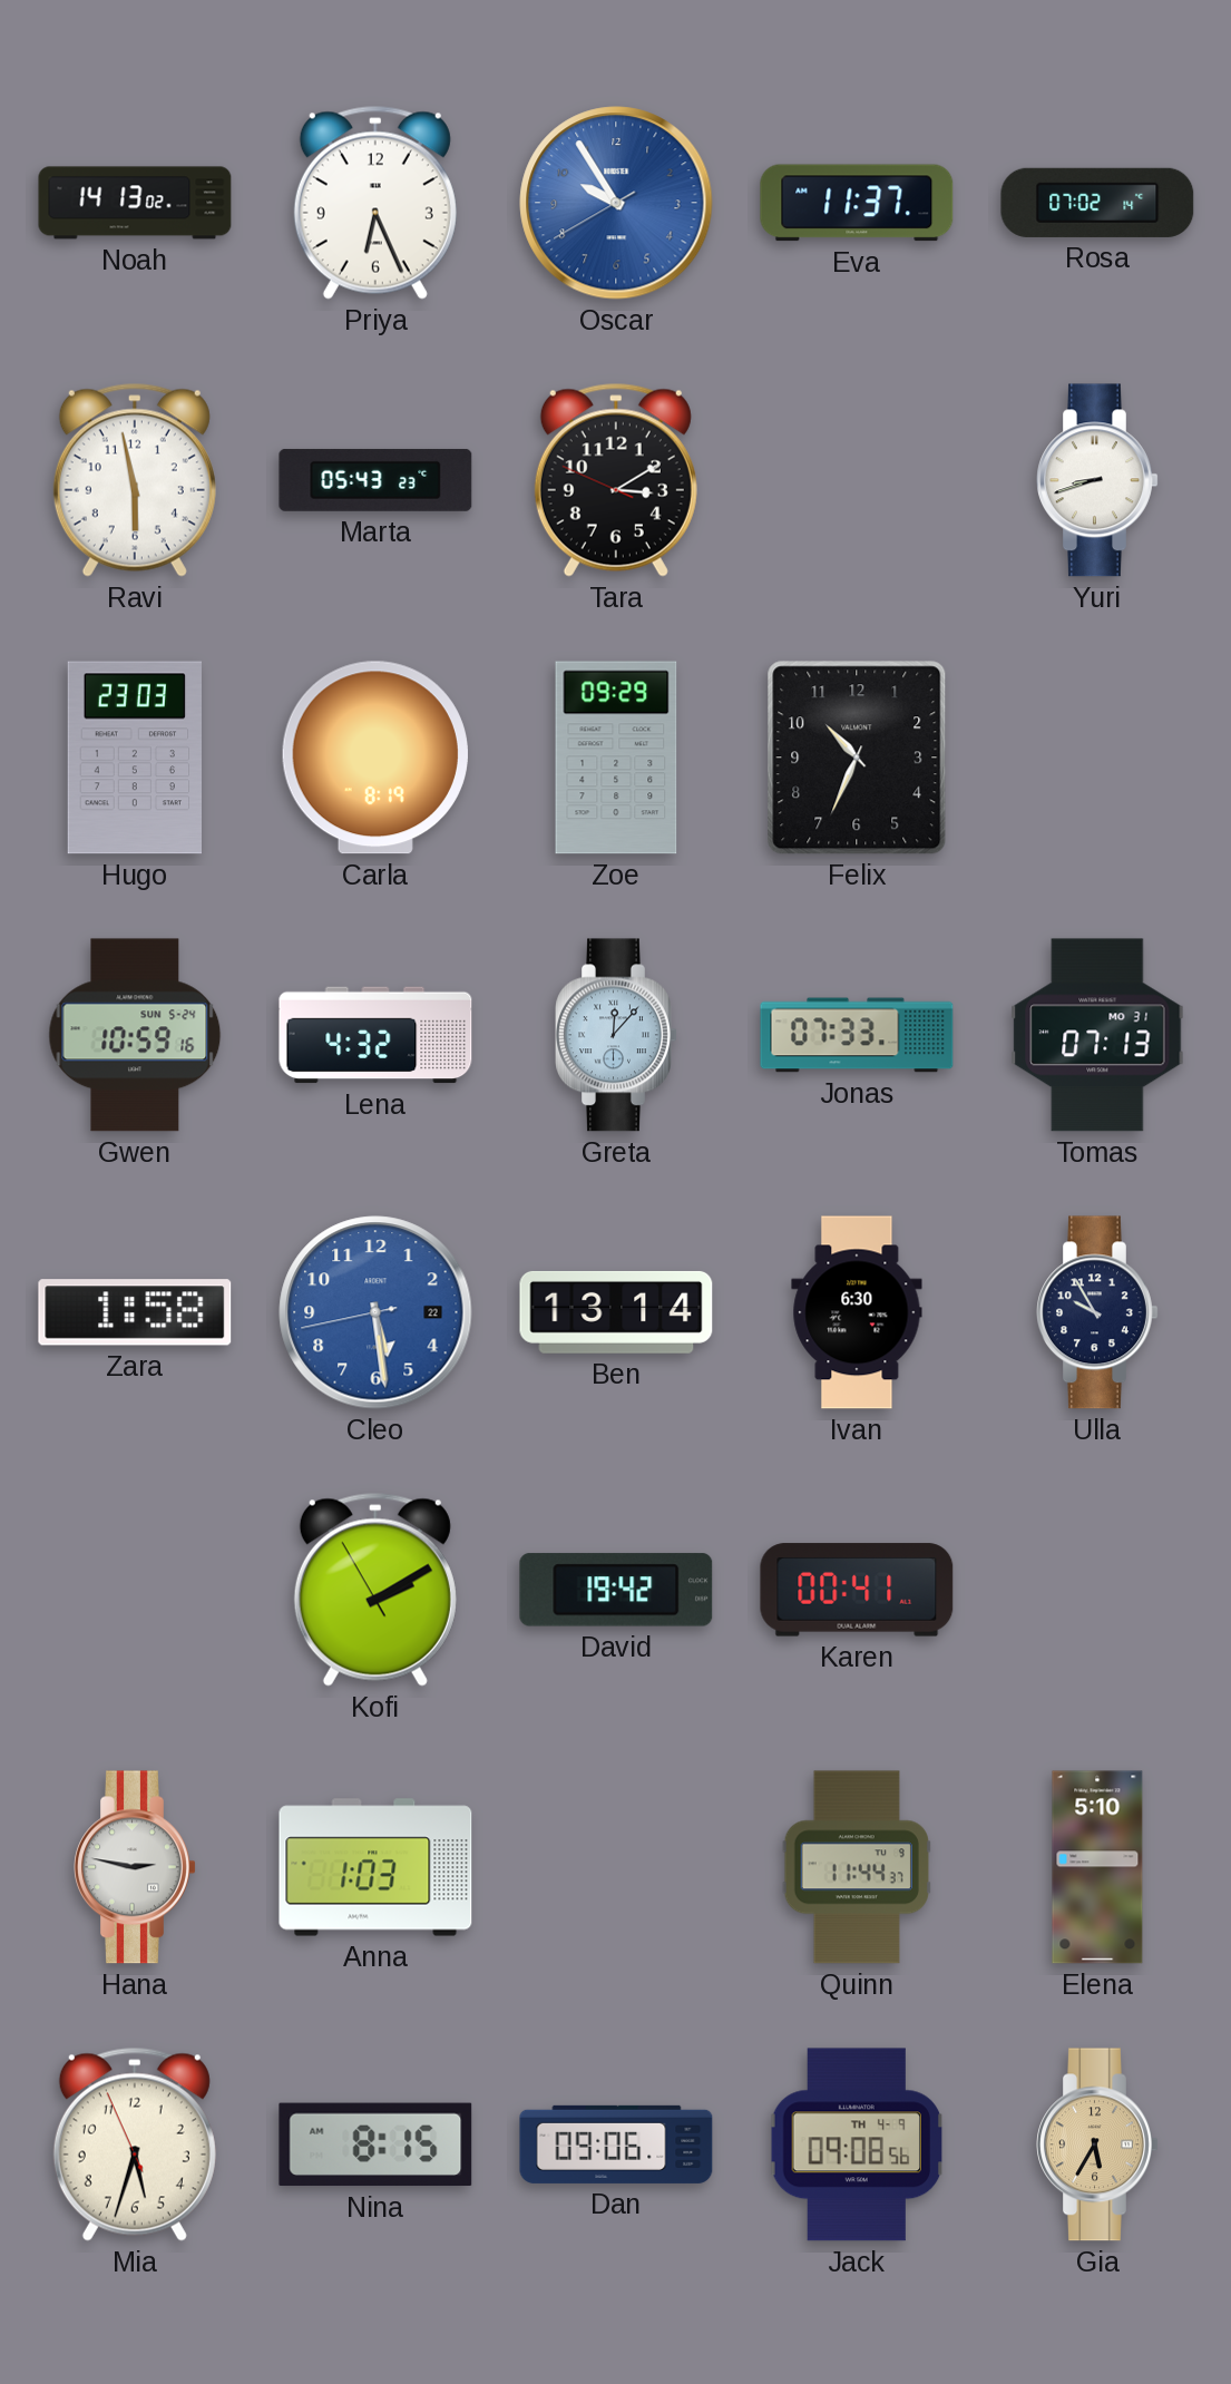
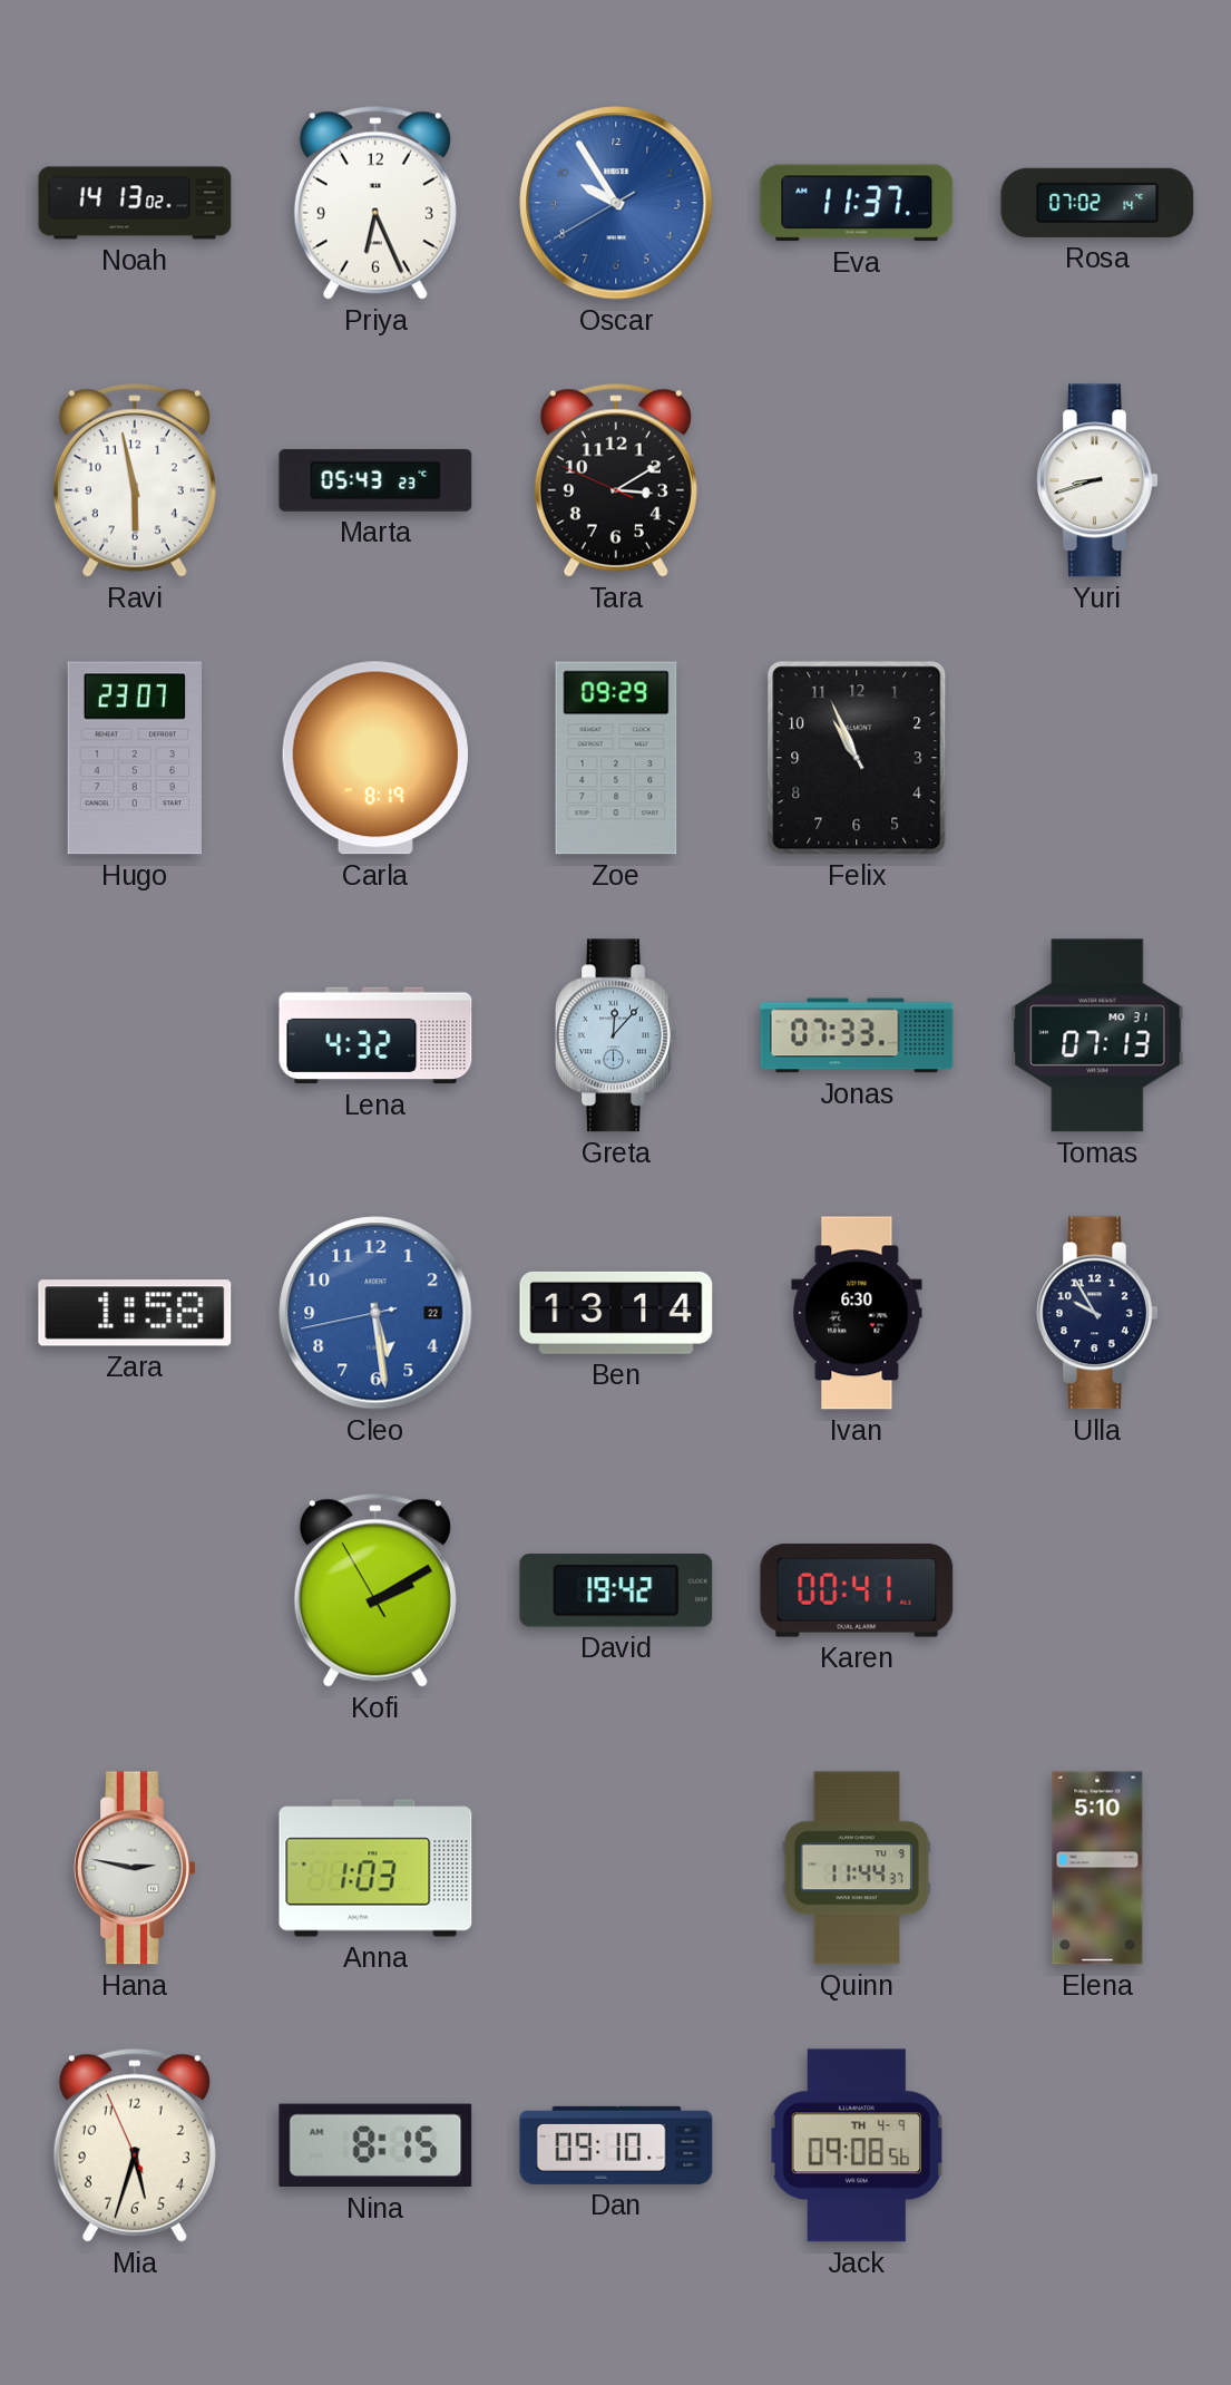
Hugo: 23:03 -> 23:07
Felix: 10:34 -> 10:56
Gwen: 10:59 -> none
Dan: 09:06 -> 09:10
Gia: 5:35 -> none
